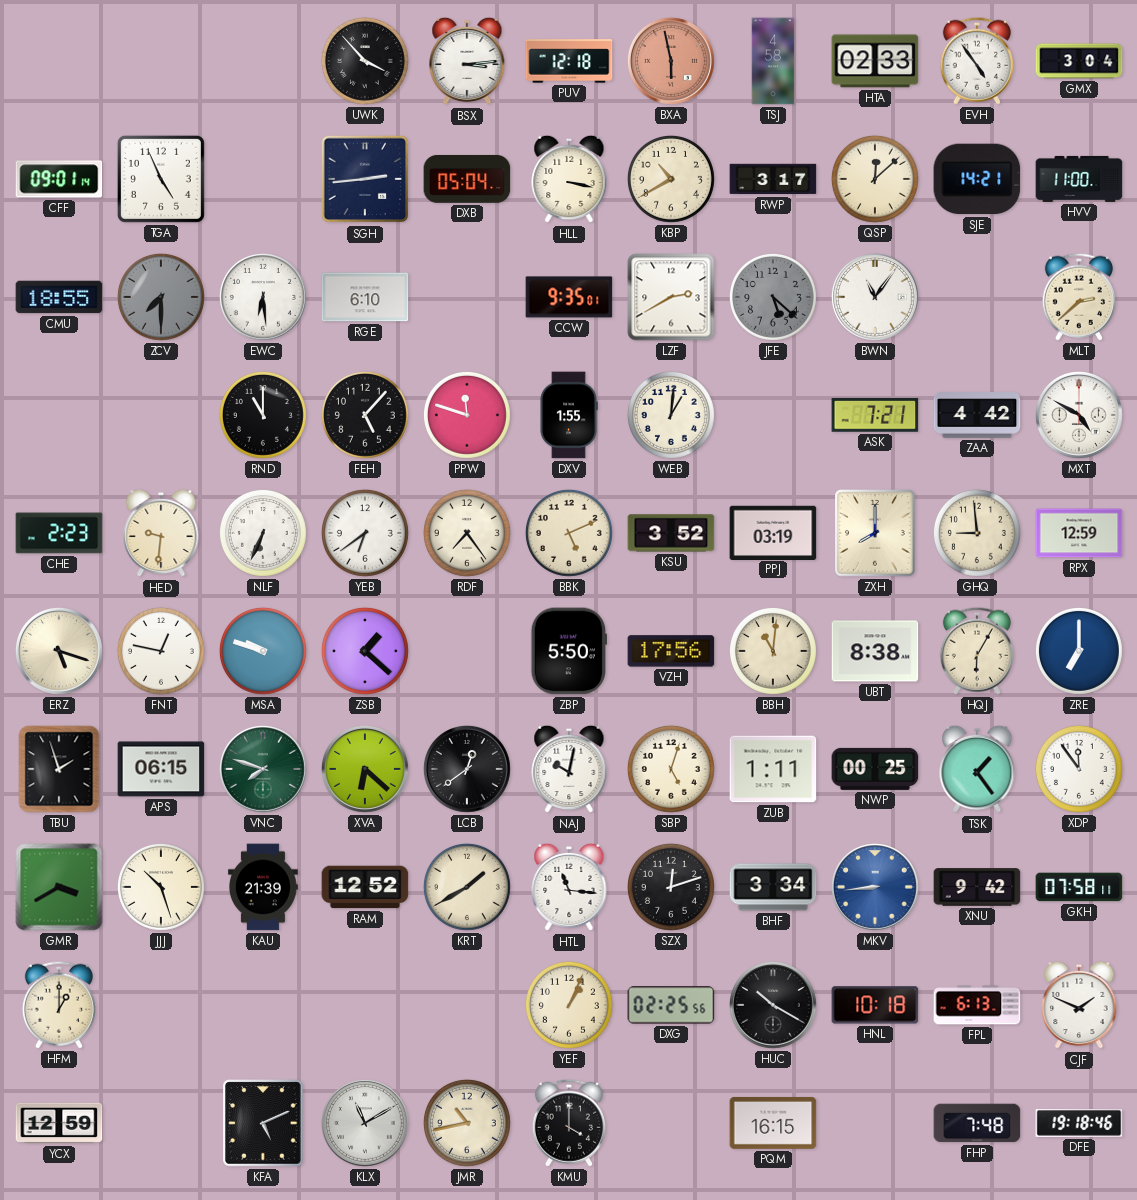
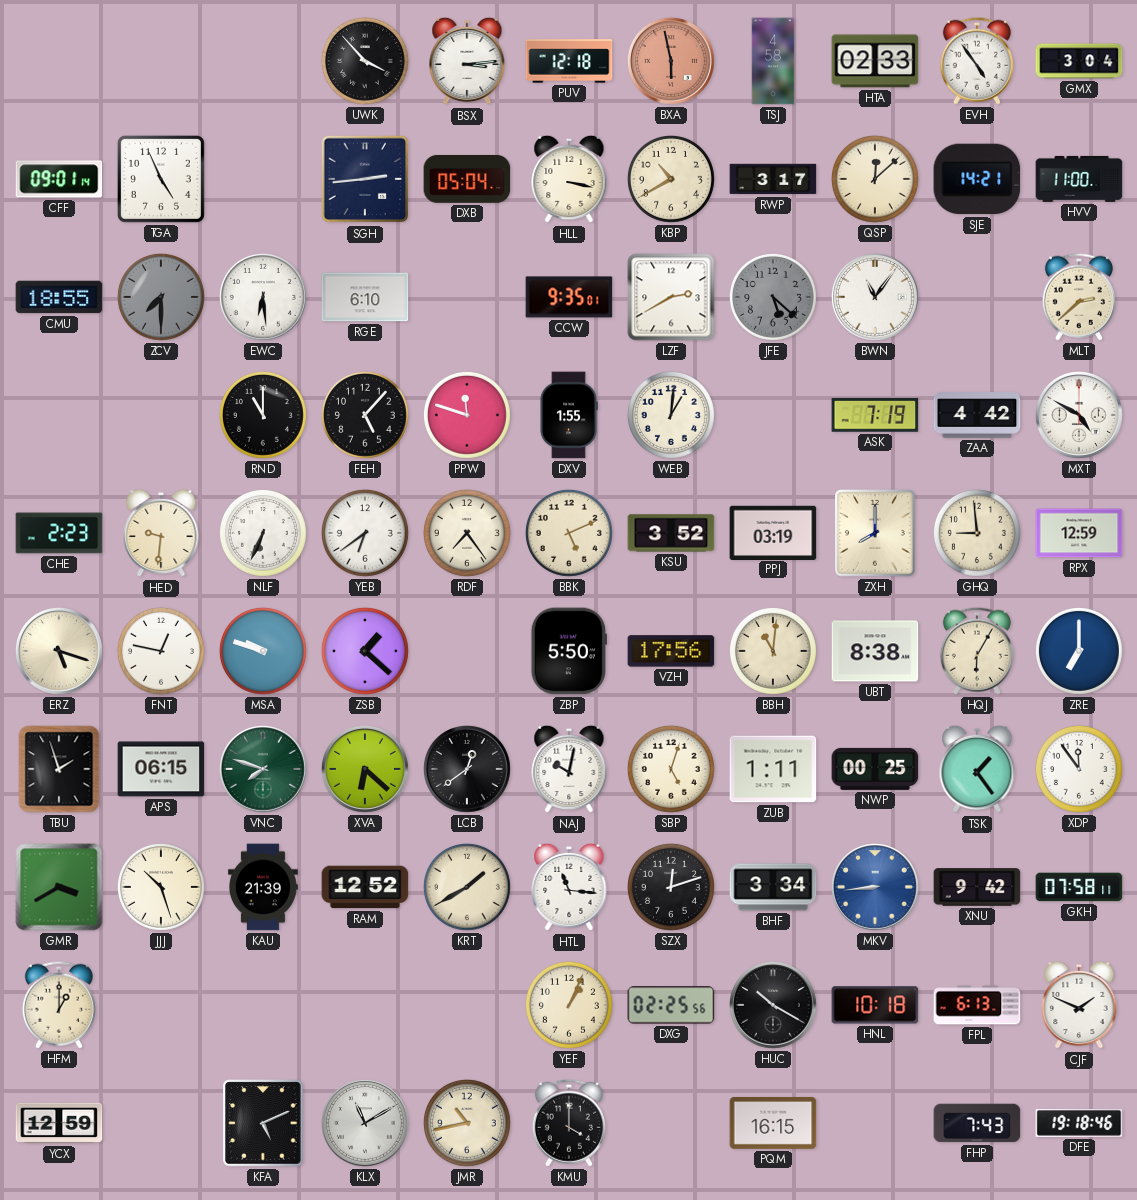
ASK: 7:21 -> 7:19
FHP: 7:48 -> 7:43
